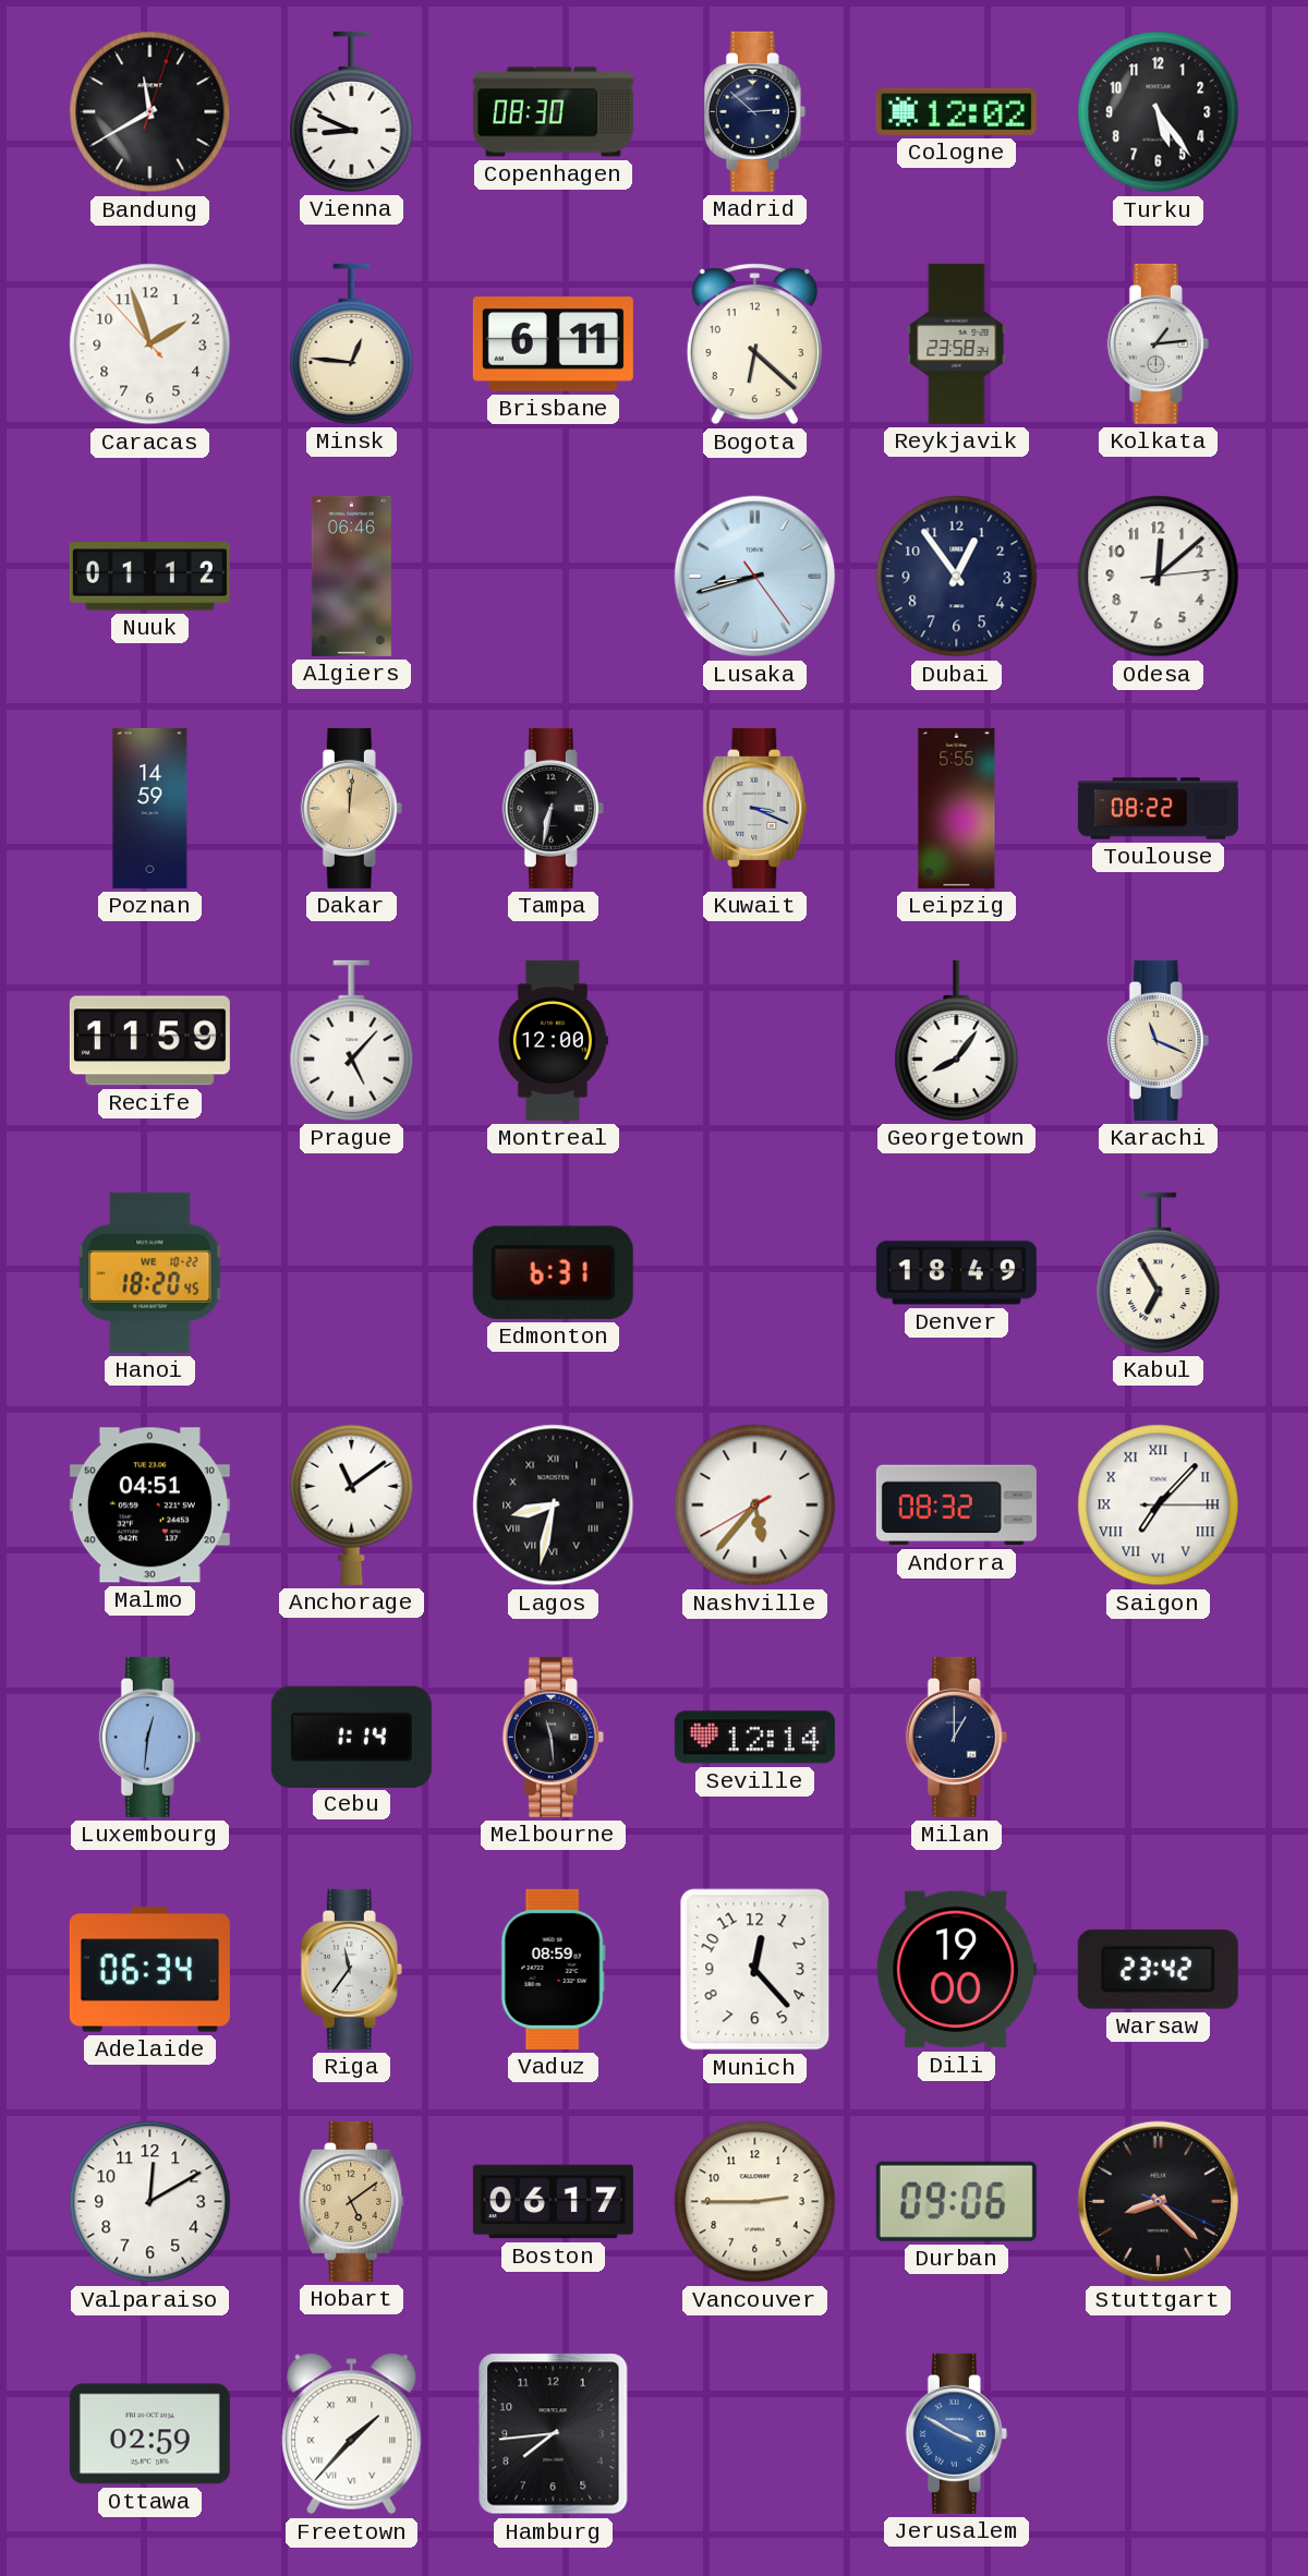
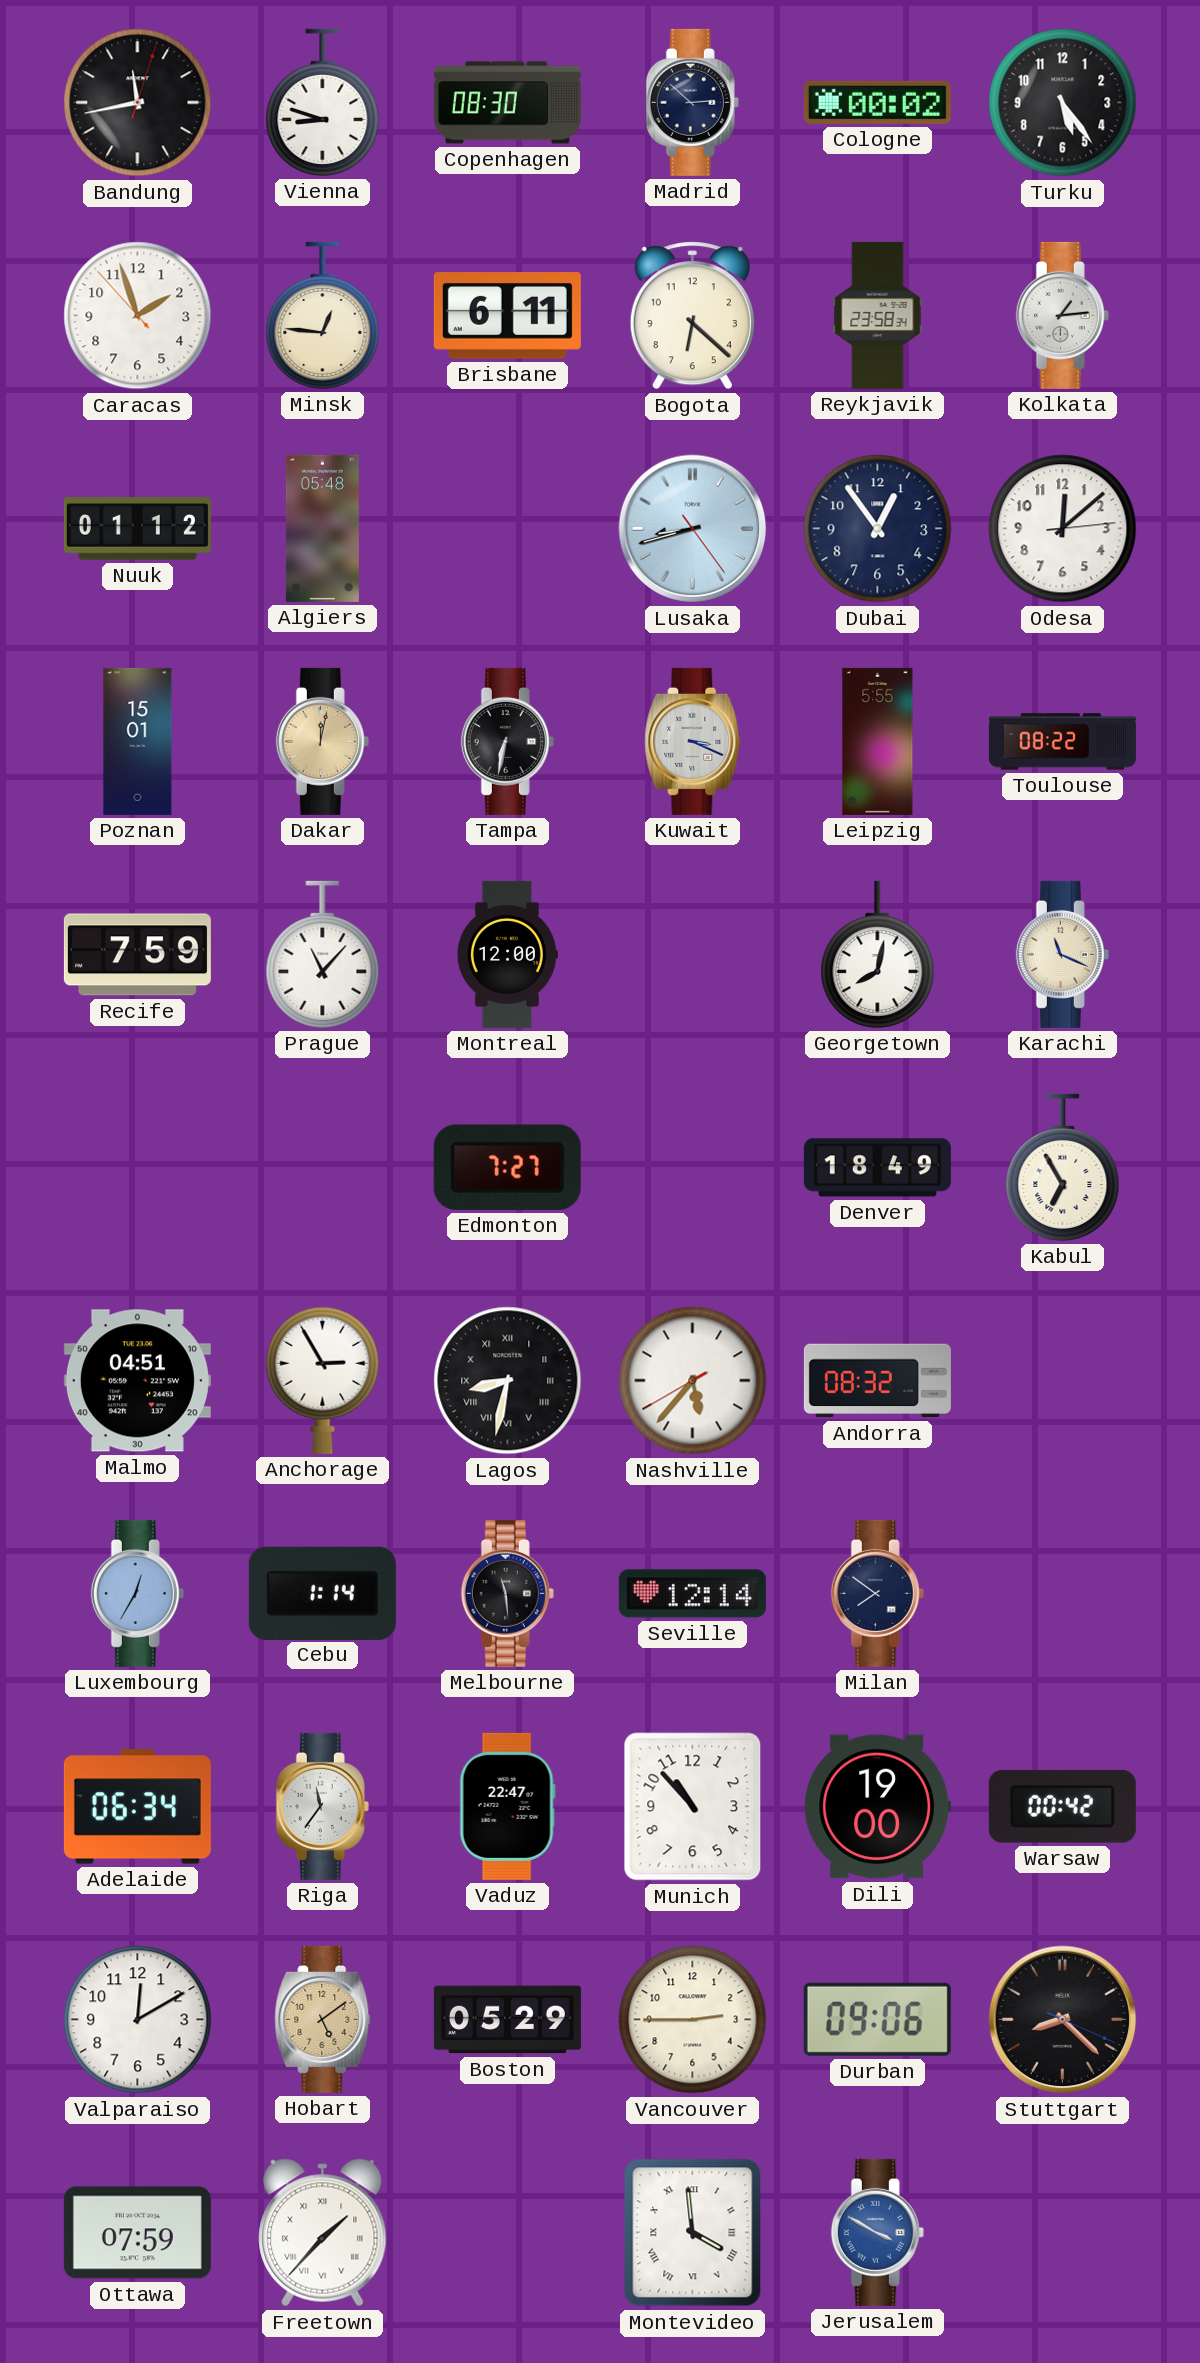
Bandung: 11:40 -> 11:43
Vienna: 8:49 -> 8:48
Cologne: 12:02 -> 00:02
Algiers: 06:46 -> 05:48
Poznan: 14:59 -> 15:01
Dakar: 12:01 -> 12:02
Recife: 11:59 -> 7:59
Prague: 5:07 -> 11:07
Georgetown: 8:06 -> 8:02
Hanoi: 18:20 -> none
Edmonton: 6:31 -> 7:27
Anchorage: 11:09 -> 2:55
Saigon: 7:07 -> none
Luxembourg: 12:31 -> 12:35
Milan: 1:00 -> 7:51
Vaduz: 08:59 -> 22:47
Munich: 12:23 -> 10:53
Warsaw: 23:42 -> 00:42
Boston: 06:17 -> 05:29
Ottawa: 02:59 -> 07:59
Hamburg: 7:44 -> none
Montevideo: none -> 3:59
